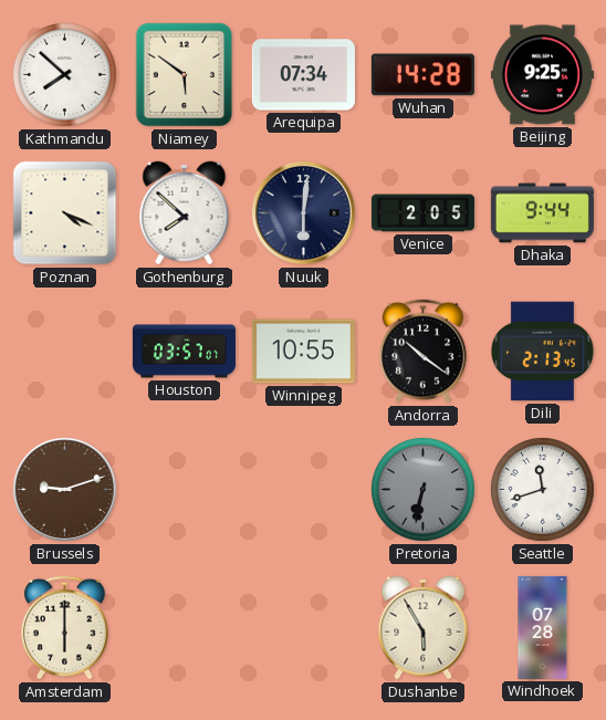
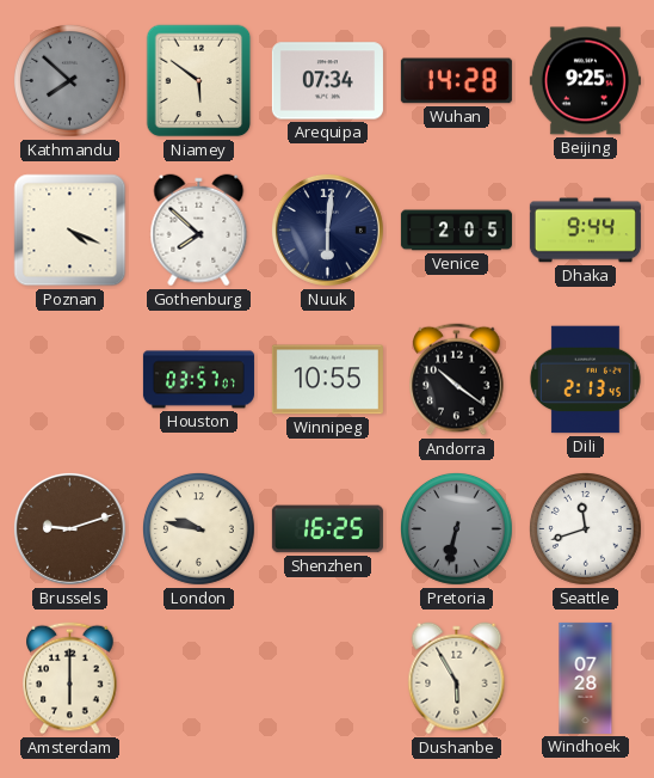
Kathmandu dial: white -> grey
London: none -> 9:47
Shenzhen: none -> 16:25
